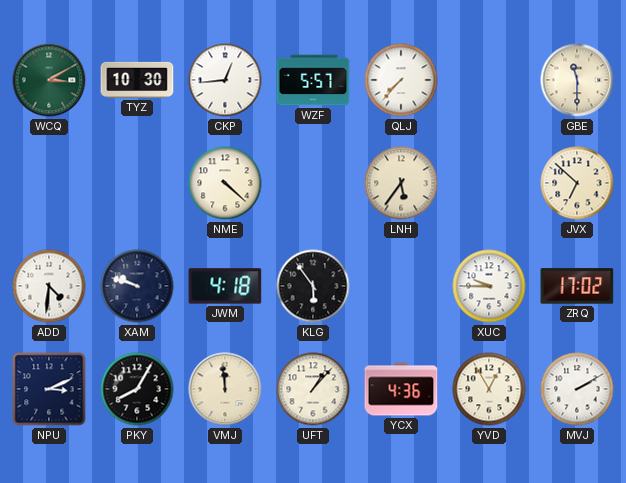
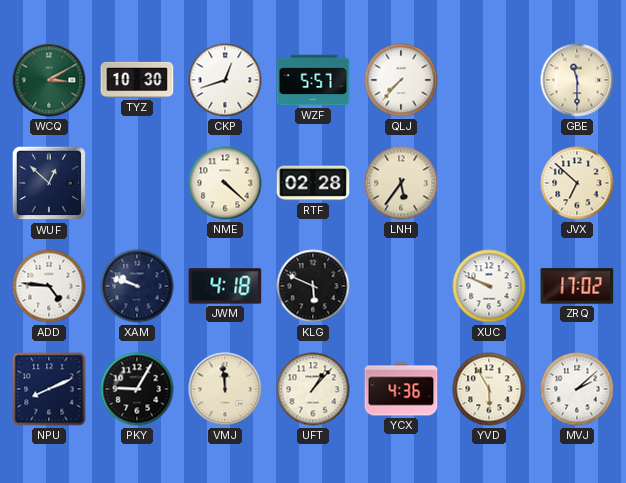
CKP: 12:44 -> 12:42
WUF: none -> 12:52
RTF: none -> 02:28
ADD: 4:31 -> 4:46
KLG: 5:54 -> 5:49
XUC: 9:45 -> 9:49
NPU: 3:11 -> 8:11
PKY: 8:05 -> 9:05
YVD: 12:55 -> 5:55
MVJ: 2:10 -> 2:08
